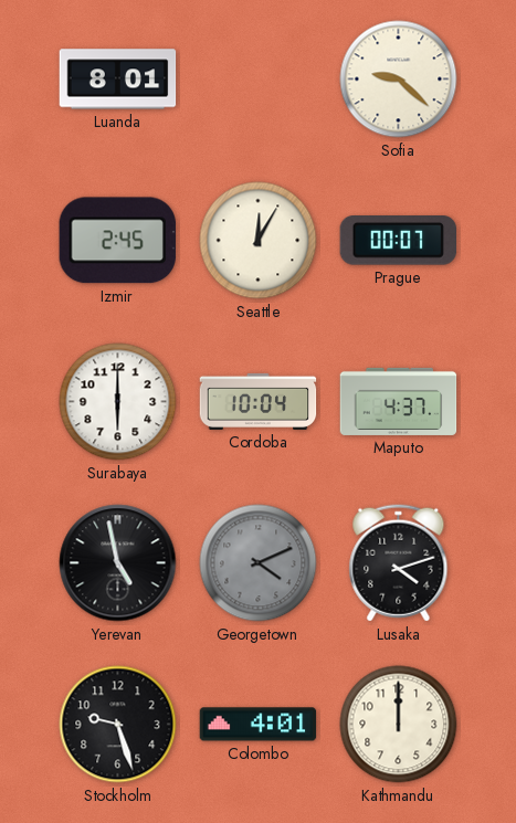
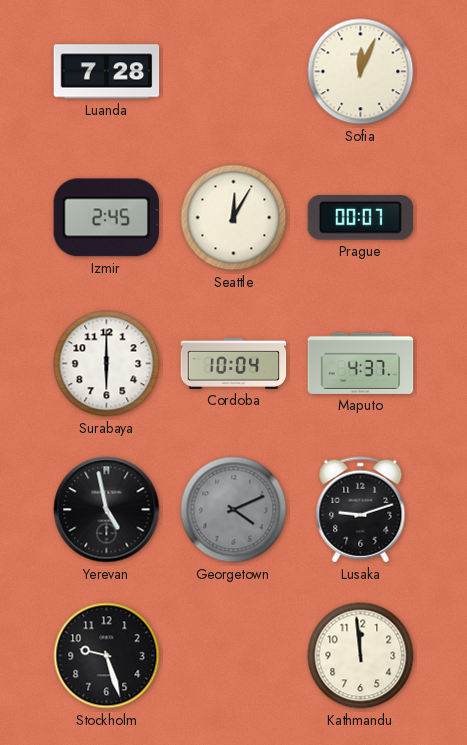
Luanda: 8:01 -> 7:28
Sofia: 9:22 -> 12:04
Lusaka: 4:12 -> 9:12
Colombo: 4:01 -> none
Kathmandu: 12:00 -> 11:59
